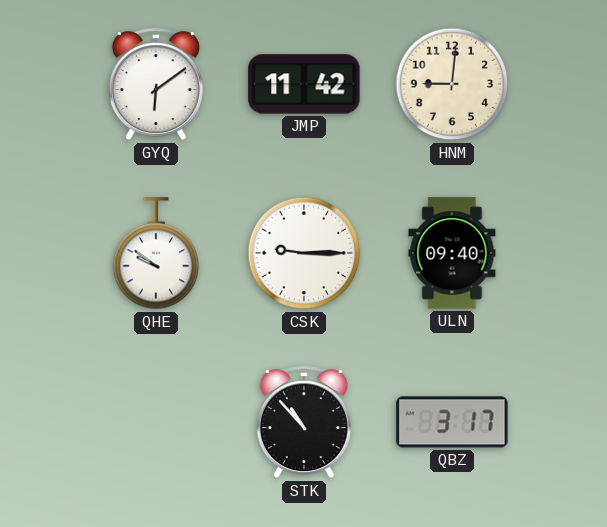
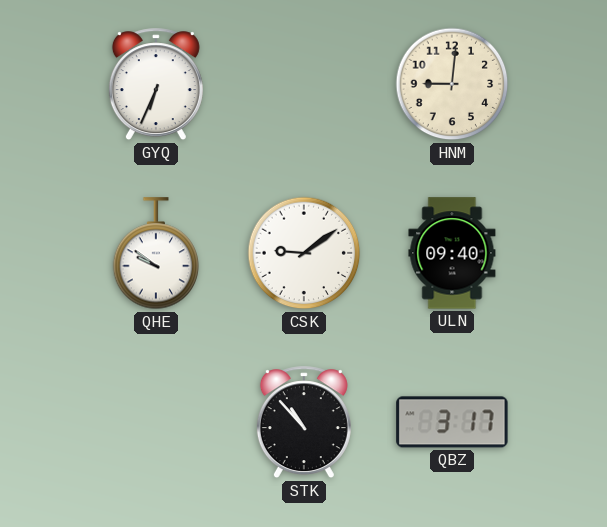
GYQ: 6:09 -> 6:34
JMP: 11:42 -> none
CSK: 9:15 -> 9:09
